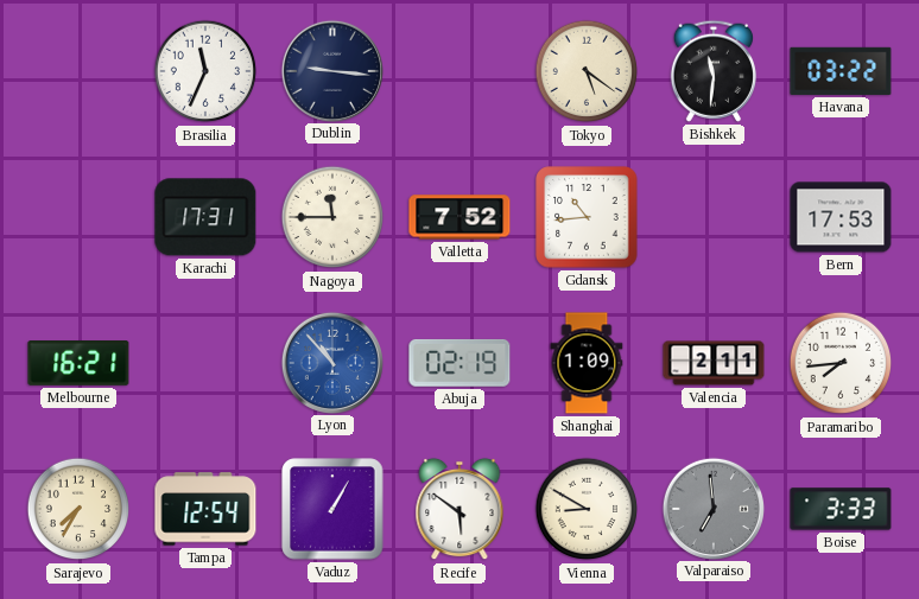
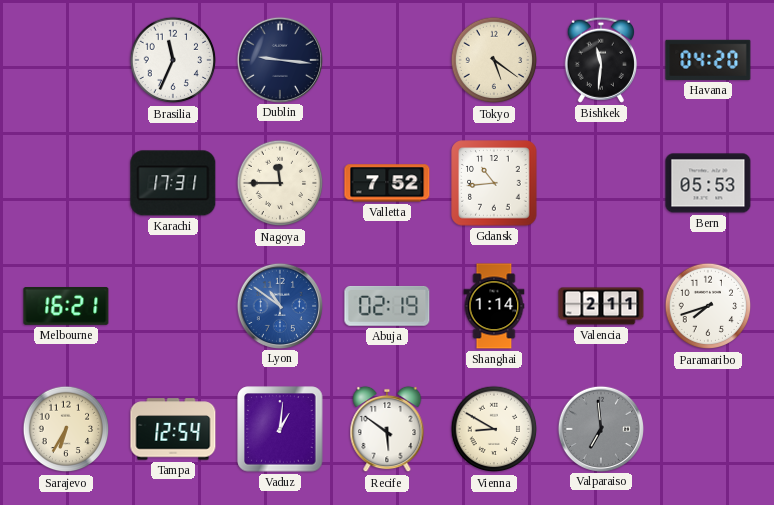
Havana: 03:22 -> 04:20
Bern: 17:53 -> 05:53
Lyon: 10:53 -> 10:51
Shanghai: 1:09 -> 1:14
Paramaribo: 7:44 -> 7:42
Sarajevo: 7:35 -> 6:35
Vaduz: 1:05 -> 1:01
Boise: 3:33 -> none
